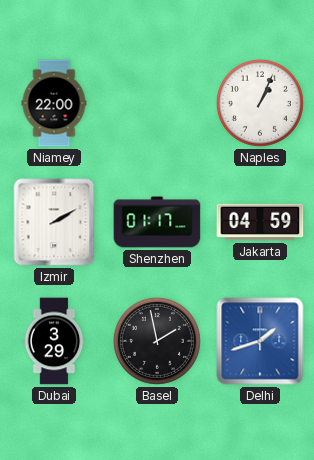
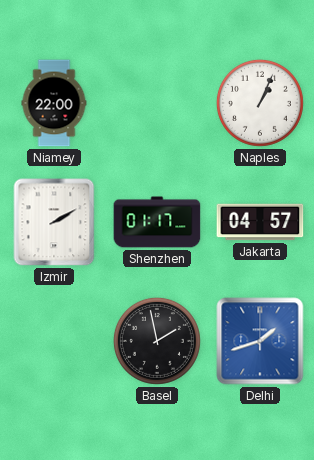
Jakarta: 04:59 -> 04:57
Dubai: 3:29 -> none
